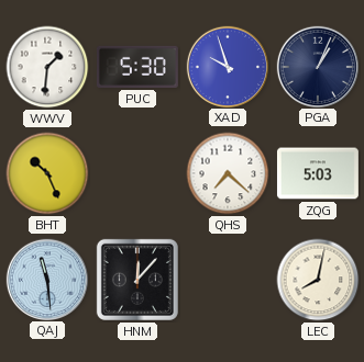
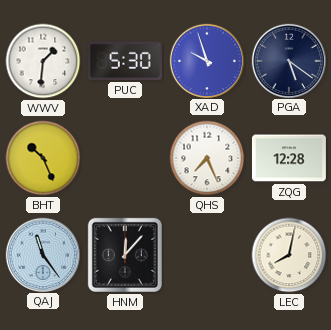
PGA: 1:04 -> 5:21
QHS: 7:22 -> 7:26
ZQG: 5:03 -> 12:28
QAJ: 11:29 -> 11:24
